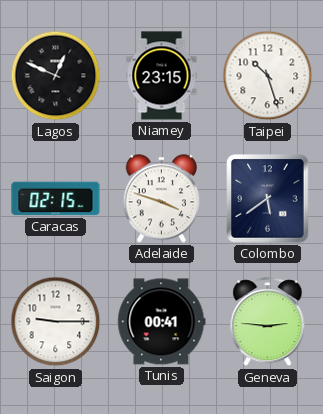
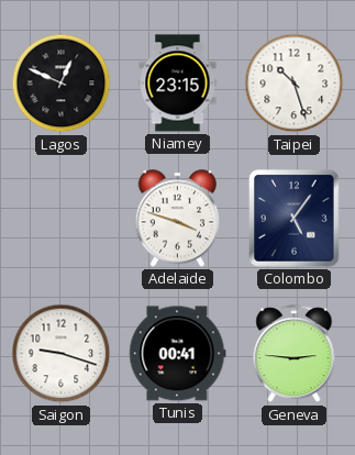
Caracas: 02:15 -> none
Colombo: 5:39 -> 5:06
Saigon: 9:15 -> 9:18
